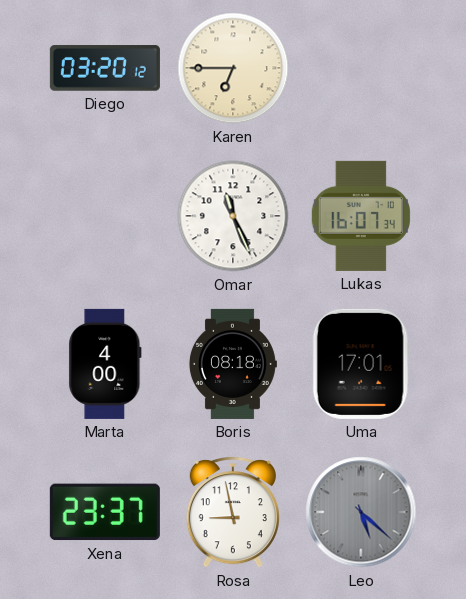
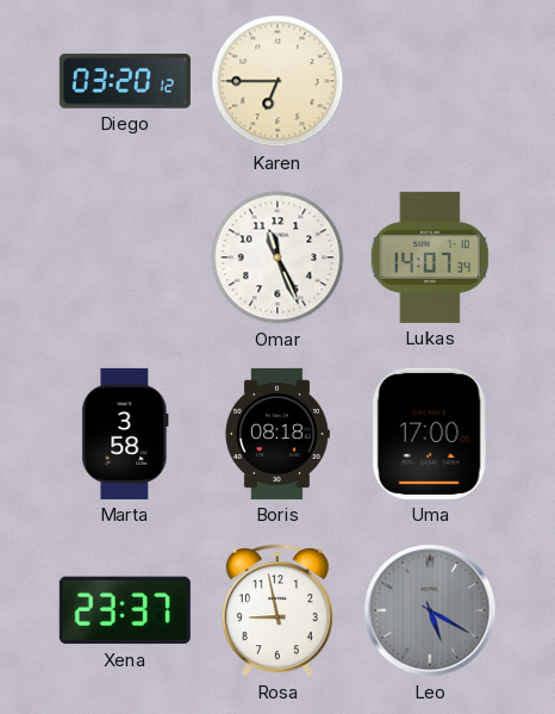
Lukas: 16:07 -> 14:07
Marta: 4:00 -> 3:58
Uma: 17:01 -> 17:00
Leo: 5:22 -> 5:20
